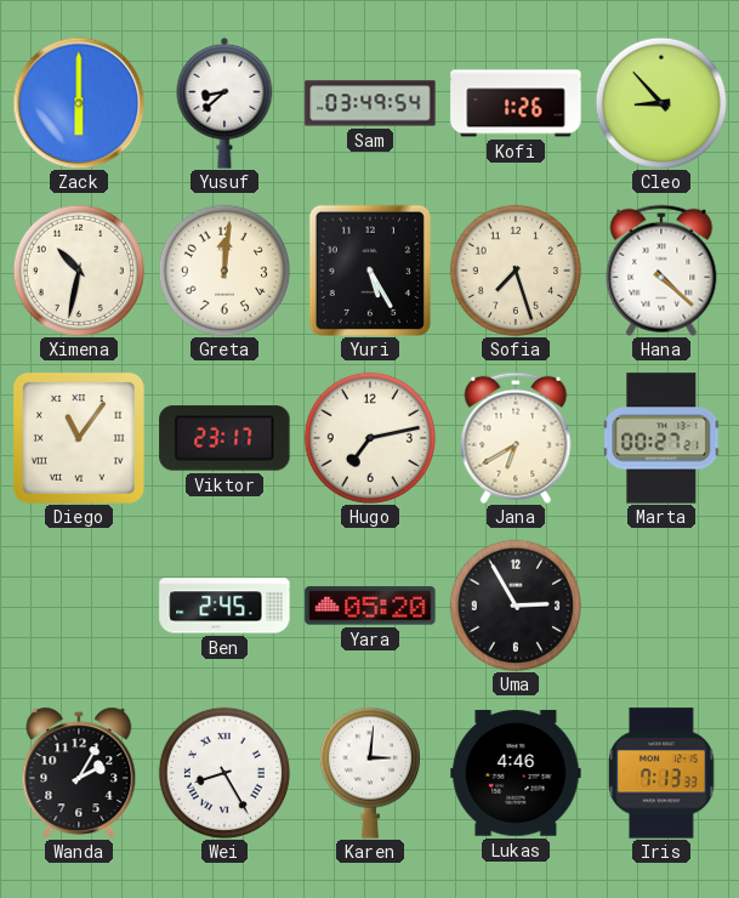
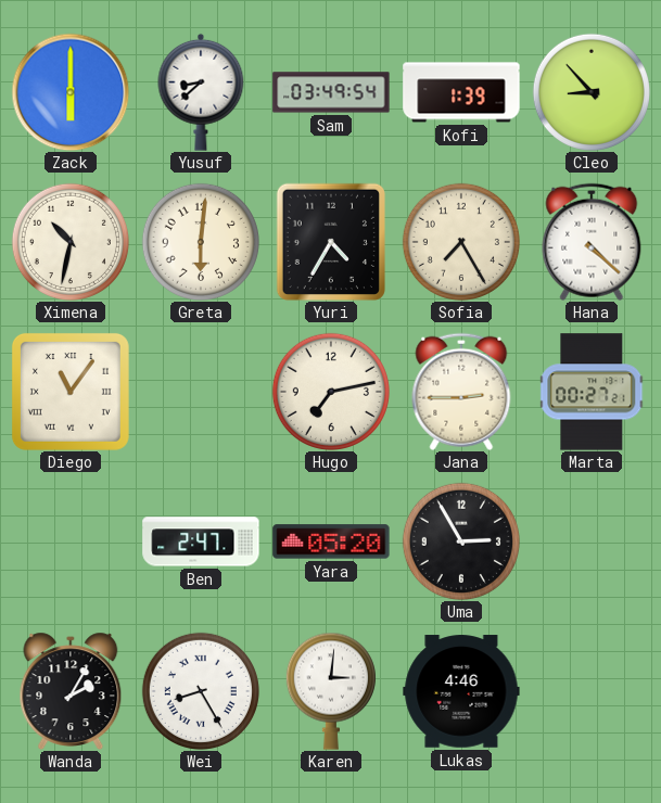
Kofi: 1:26 -> 1:39
Greta: 12:01 -> 6:01
Yuri: 5:25 -> 4:35
Sofia: 7:27 -> 7:25
Viktor: 23:17 -> none
Jana: 6:40 -> 2:45
Ben: 2:45 -> 2:47
Iris: 7:13 -> none
